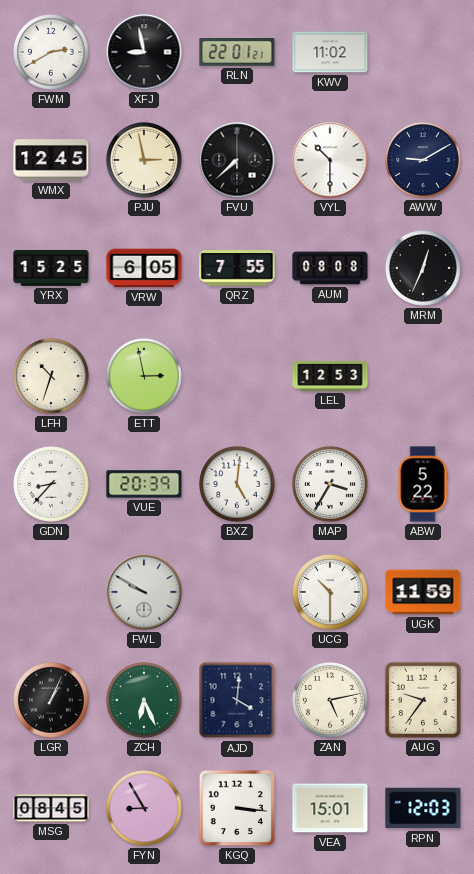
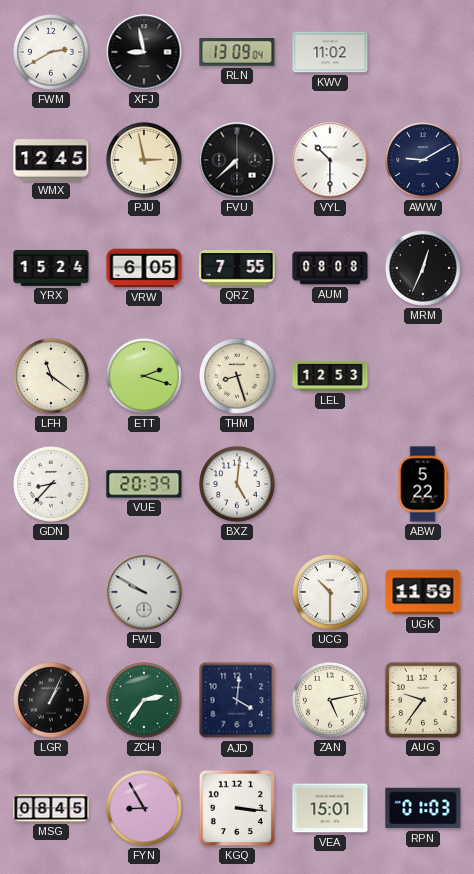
RLN: 22:01 -> 13:09
YRX: 15:25 -> 15:24
LFH: 10:33 -> 11:21
ETT: 2:58 -> 2:18
THM: none -> 8:27
MAP: 3:35 -> none
ZCH: 6:26 -> 2:36
RPN: 12:03 -> 01:03
